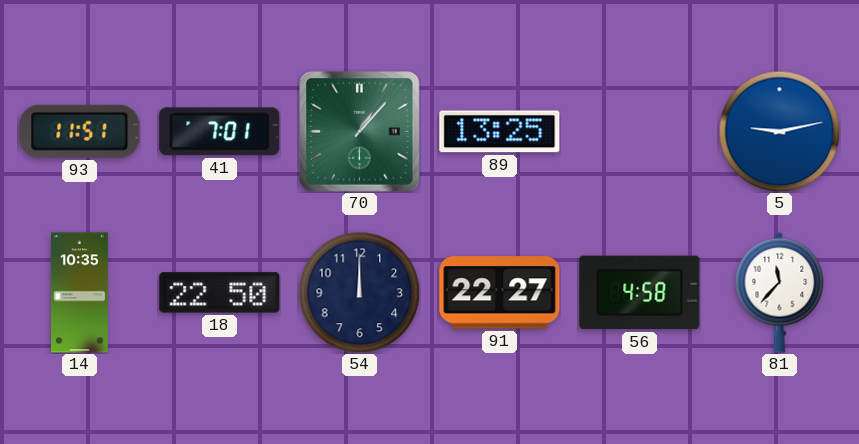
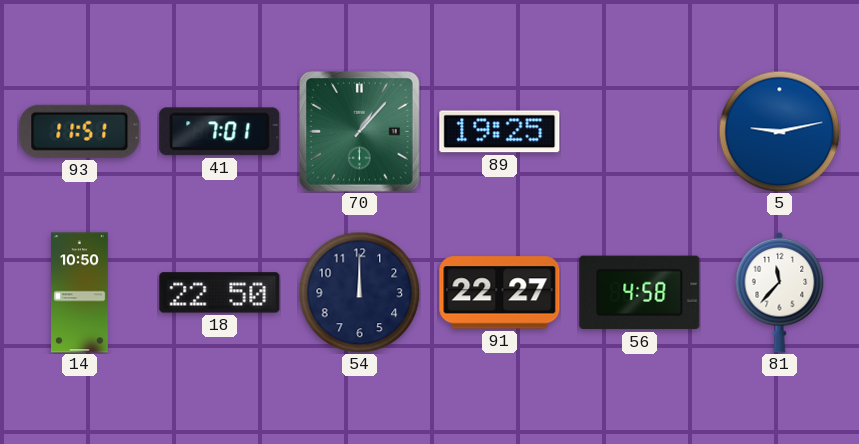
89: 13:25 -> 19:25
14: 10:35 -> 10:50
